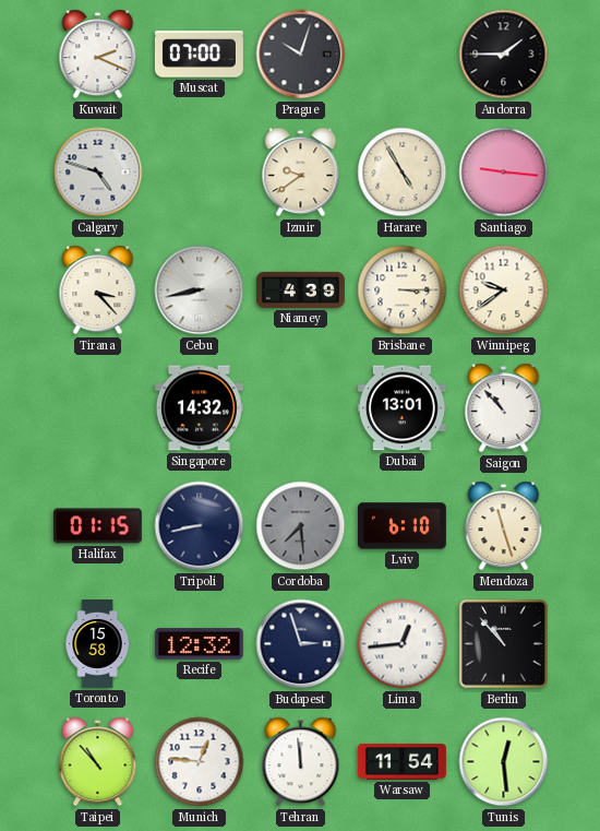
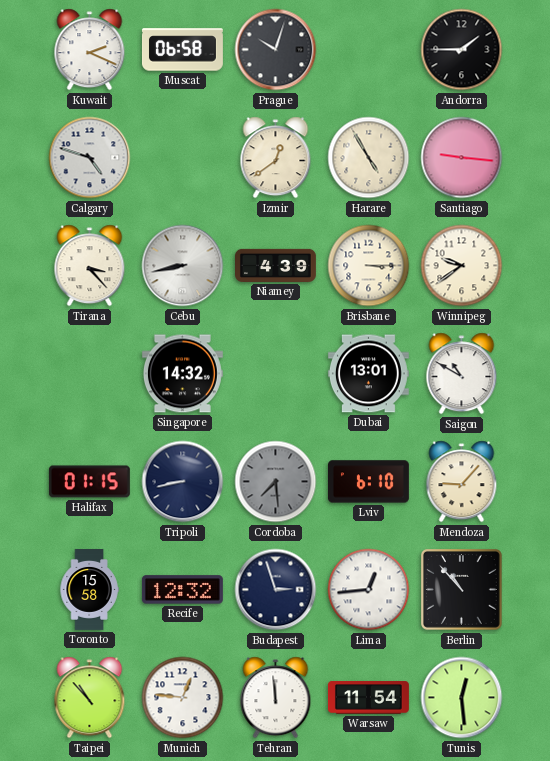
Muscat: 07:00 -> 06:58
Izmir: 9:39 -> 12:39
Saigon: 10:53 -> 10:50
Mendoza: 11:27 -> 9:07
